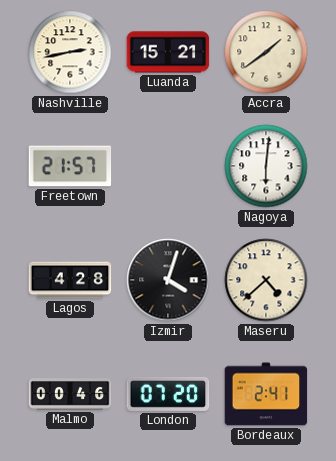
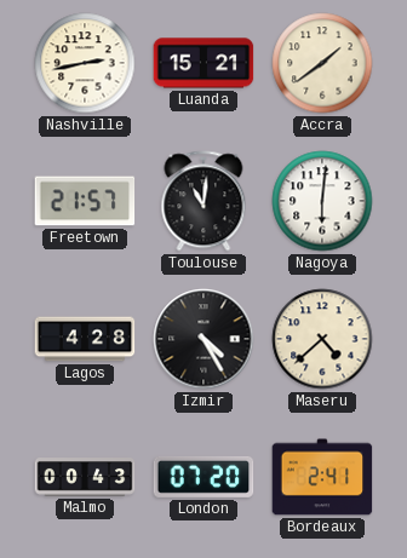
Toulouse: none -> 11:01
Izmir: 4:03 -> 4:25
Malmo: 00:46 -> 00:43
